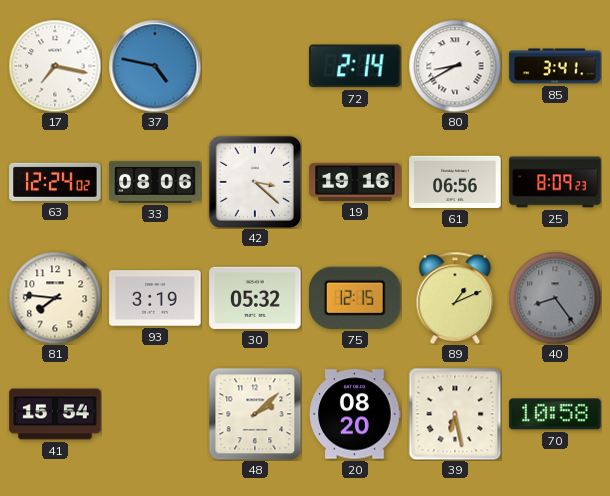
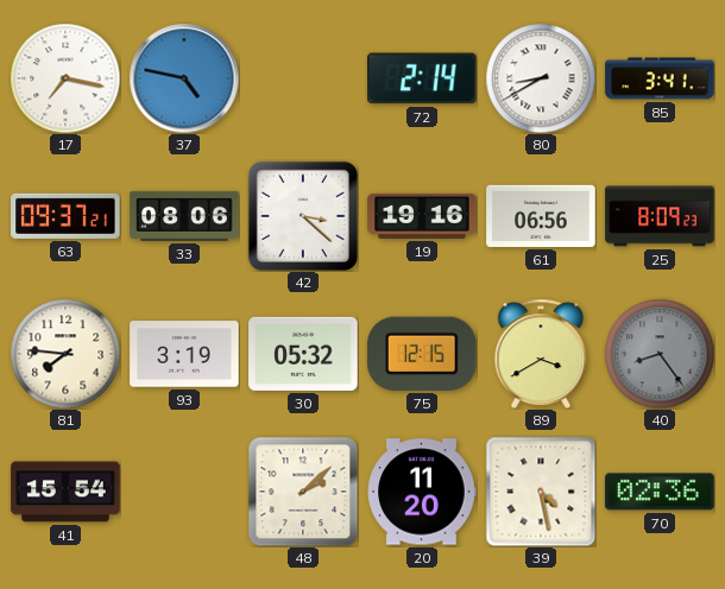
63: 12:24 -> 09:37
89: 1:11 -> 3:40
20: 08:20 -> 11:20
39: 6:28 -> 4:28
70: 10:58 -> 02:36
